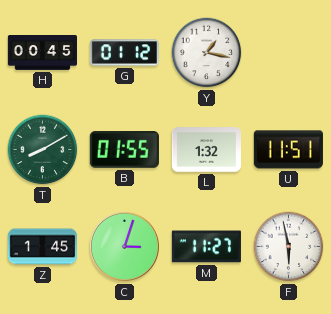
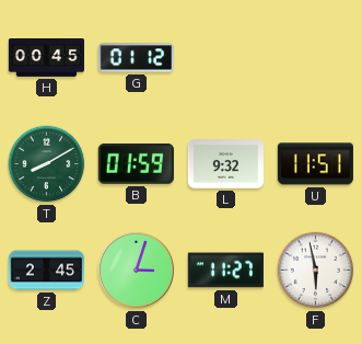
Y: 1:17 -> none
B: 01:55 -> 01:59
L: 1:32 -> 9:32
Z: 1:45 -> 2:45
